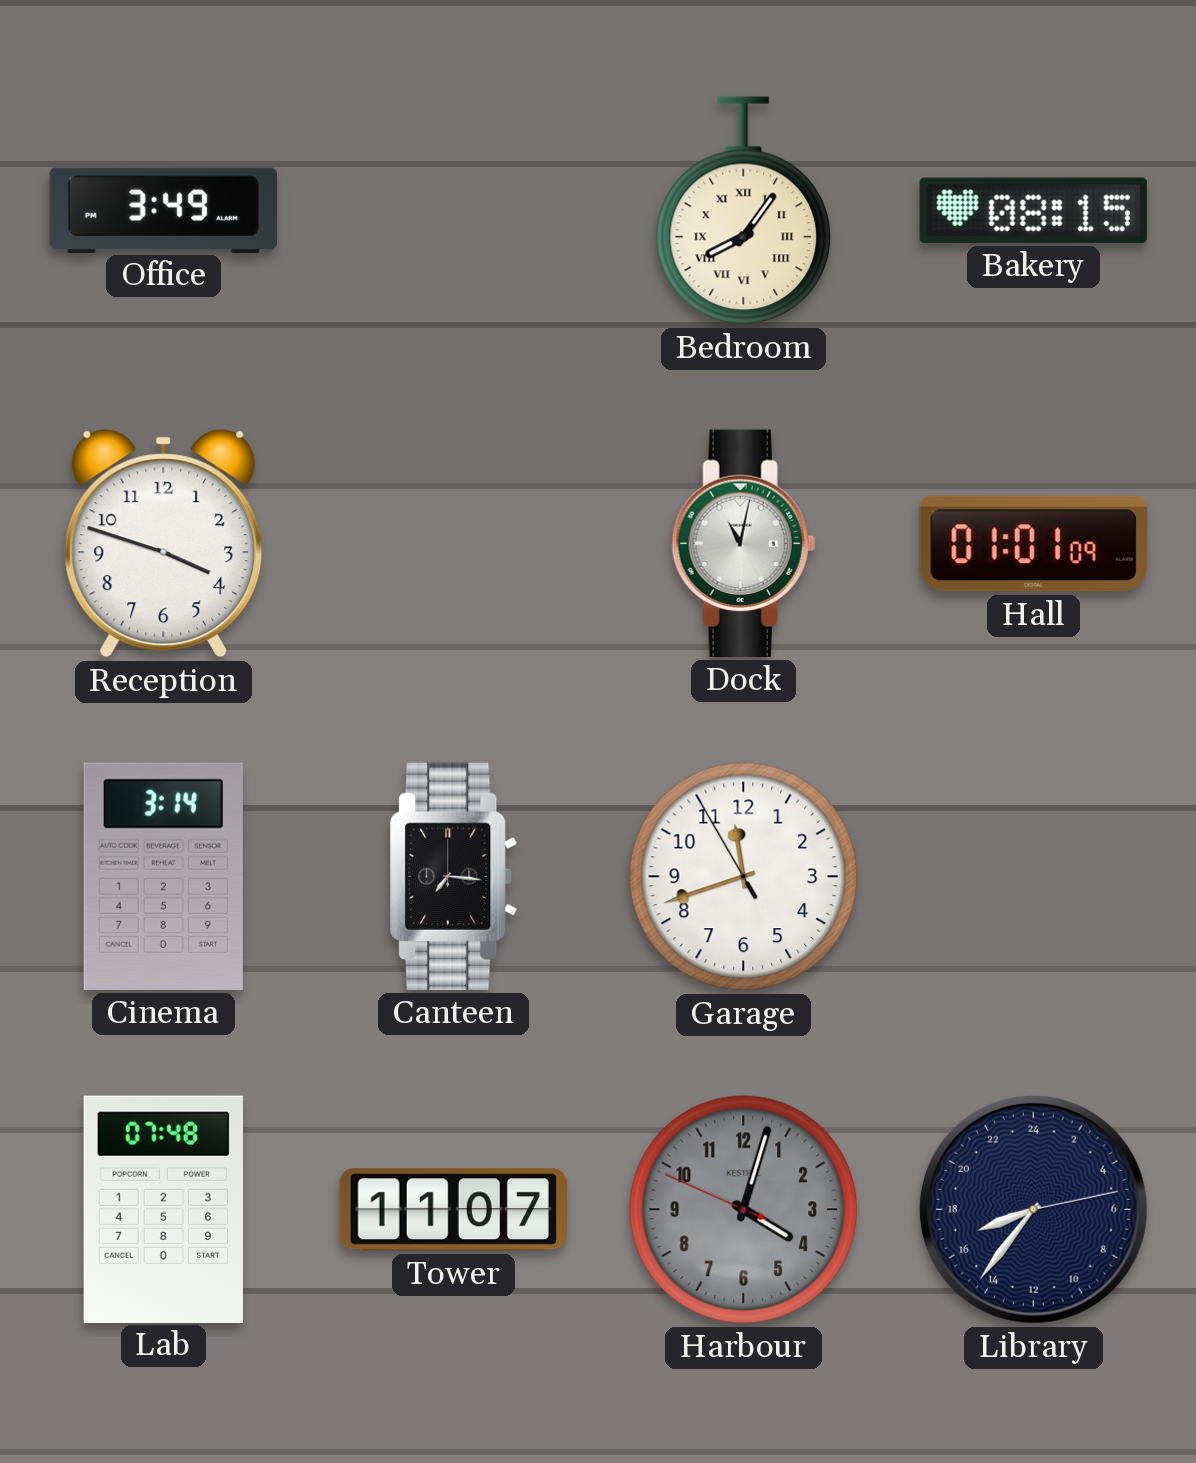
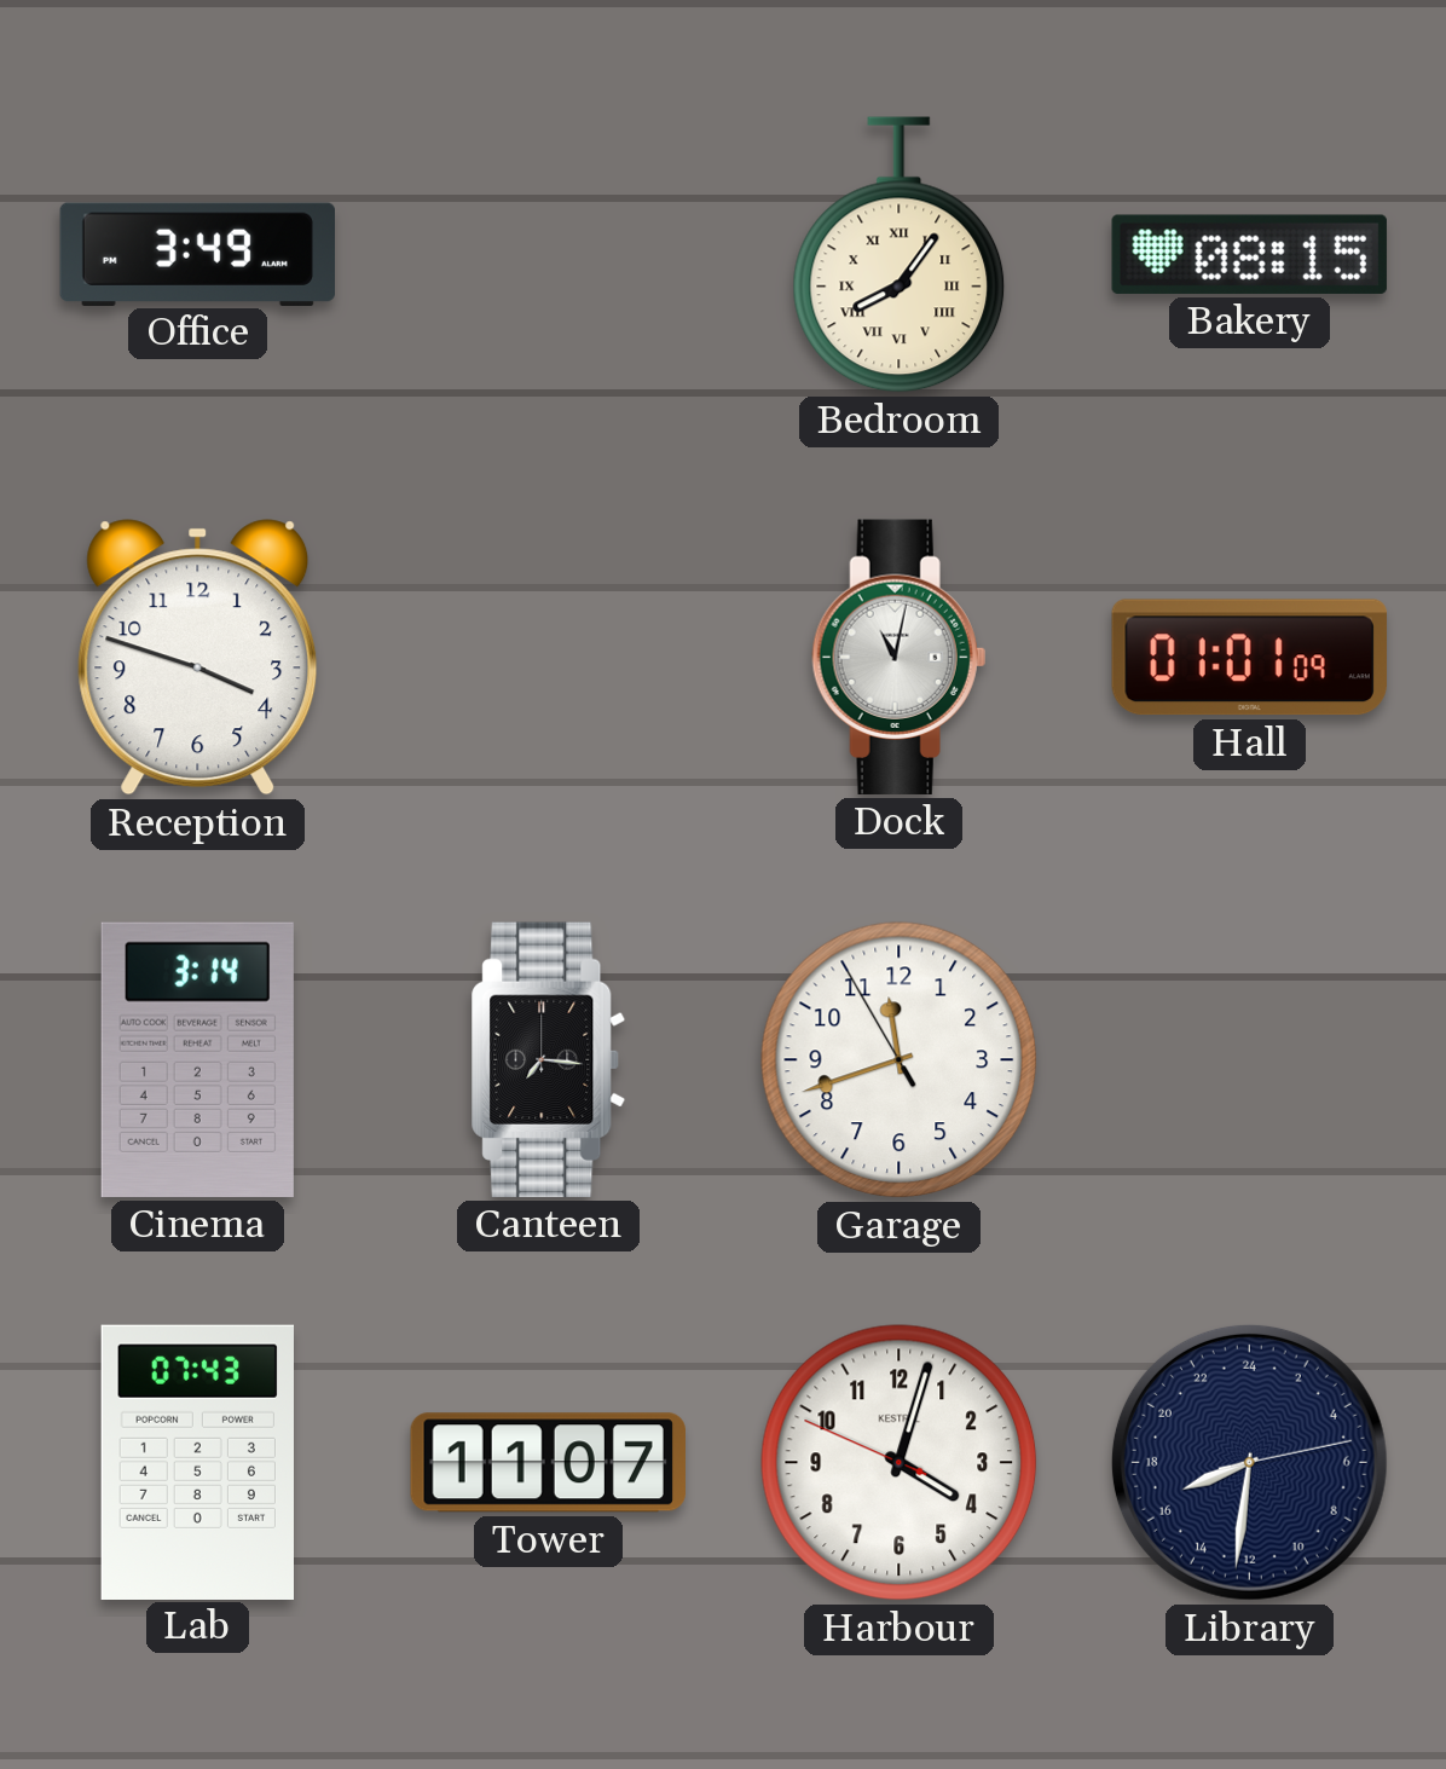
Lab: 07:48 -> 07:43
Harbour dial: grey -> white
Library: 16:36 -> 16:31
